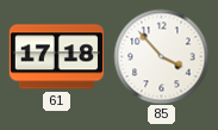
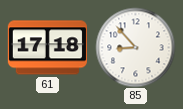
85: 3:53 -> 8:53
